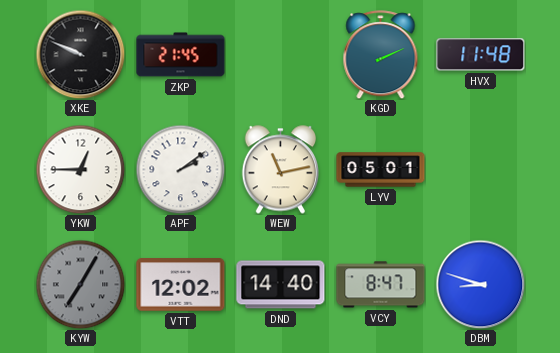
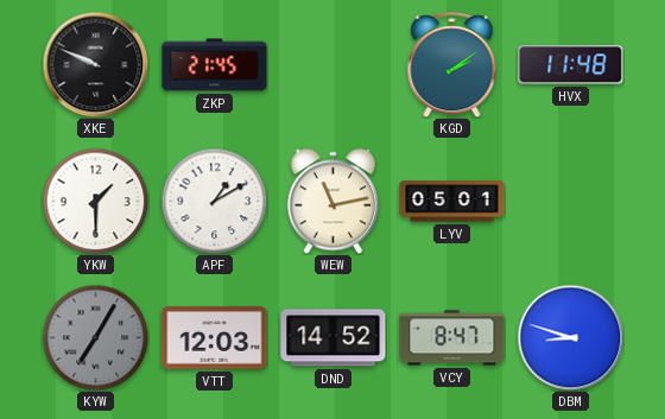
KGD: 2:11 -> 2:09
YKW: 12:45 -> 1:30
APF: 2:09 -> 1:10
VTT: 12:02 -> 12:03
DND: 14:40 -> 14:52
